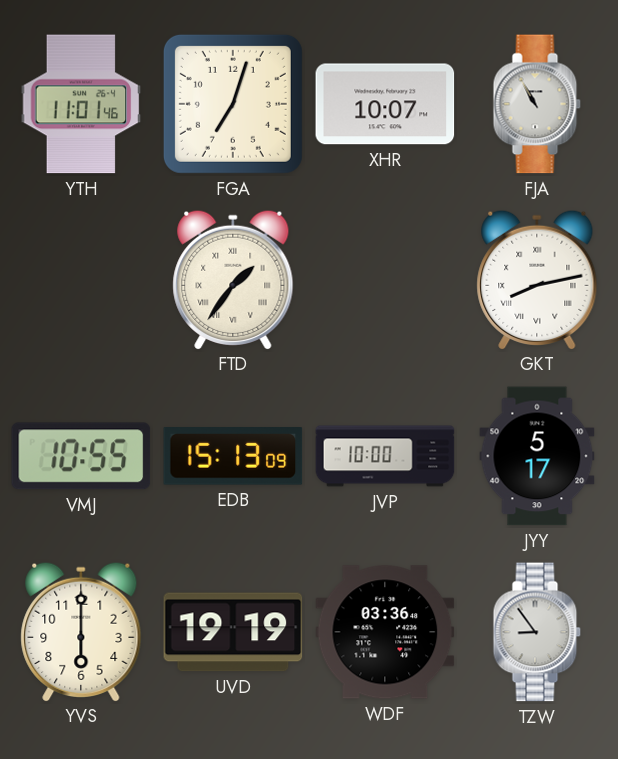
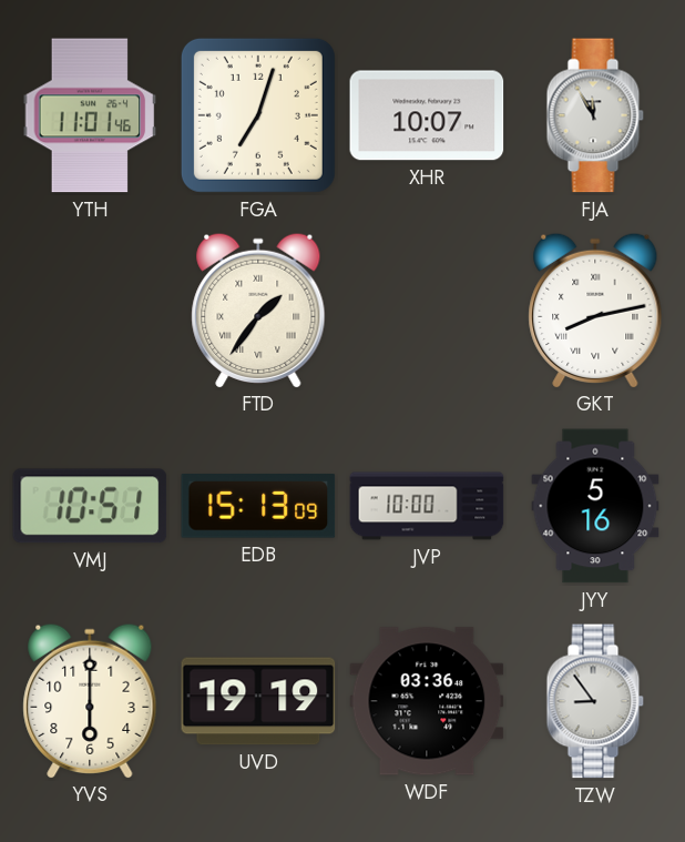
FJA: 10:55 -> 11:55
VMJ: 10:55 -> 10:51
JYY: 5:17 -> 5:16
